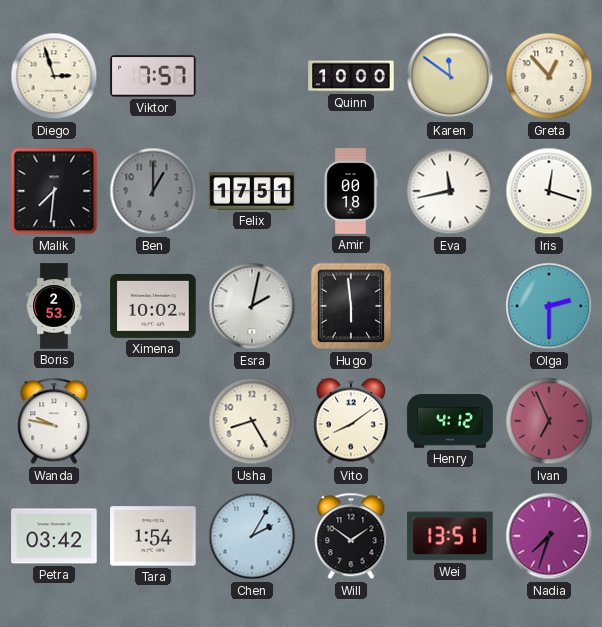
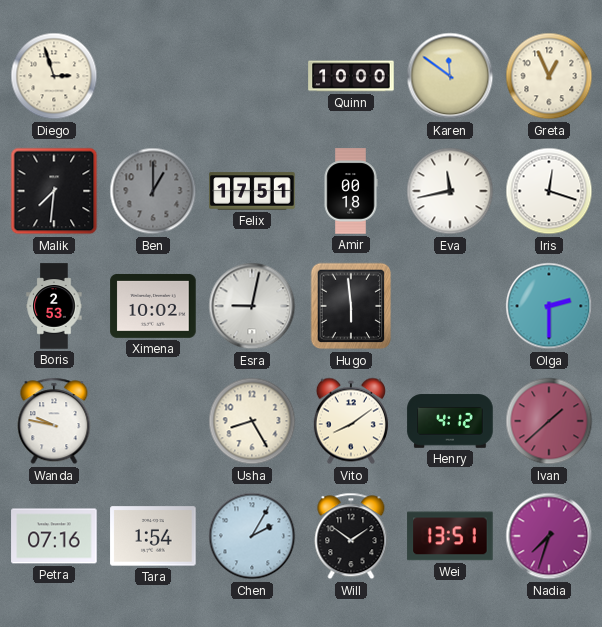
Viktor: 7:57 -> none
Greta: 12:53 -> 12:56
Esra: 2:02 -> 9:02
Ivan: 6:56 -> 1:38
Petra: 03:42 -> 07:16
